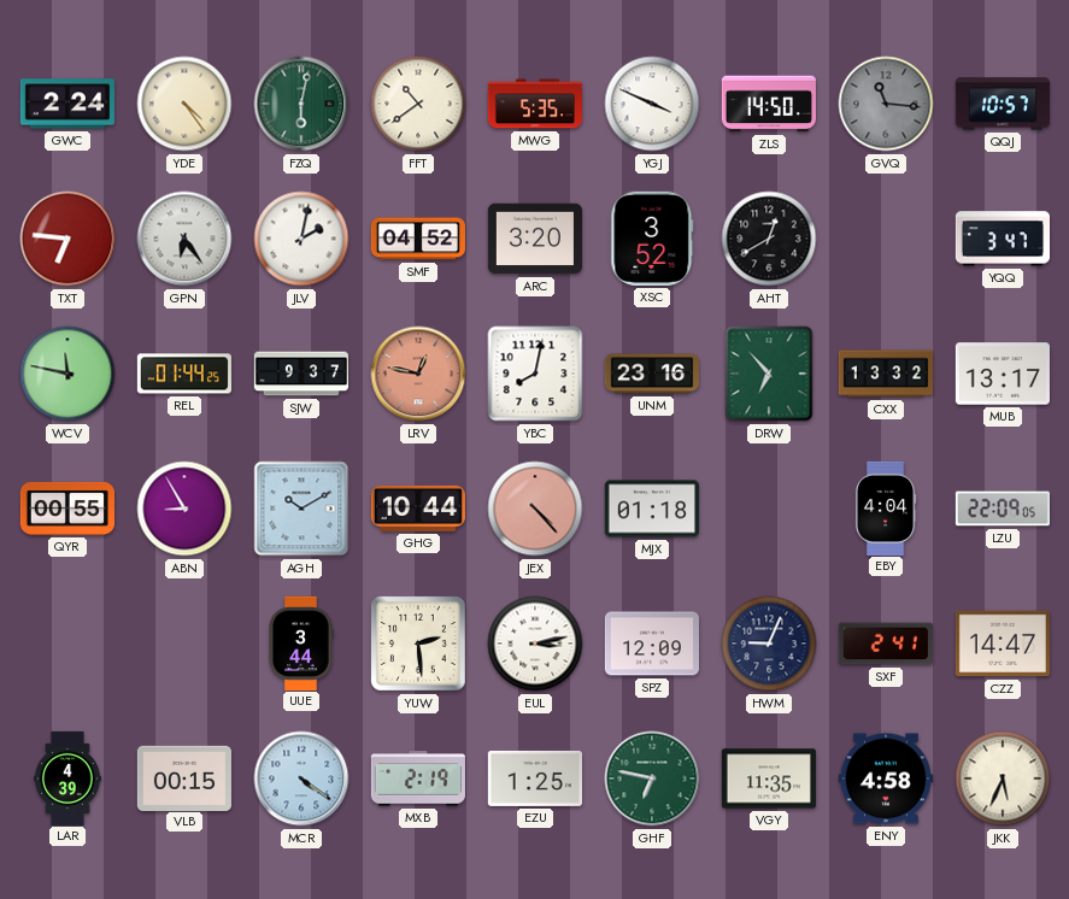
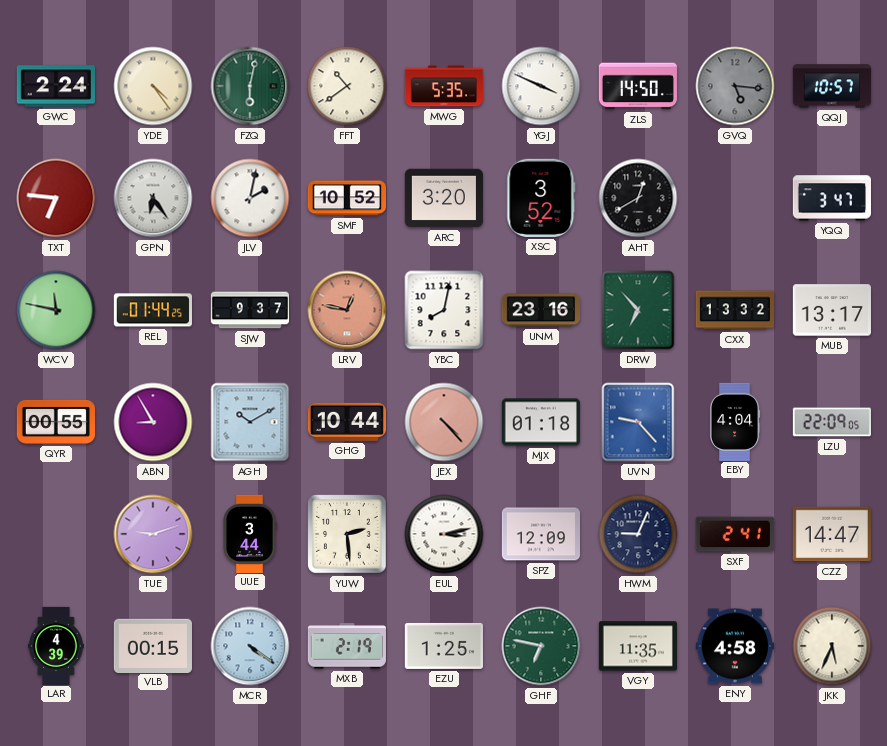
GVQ: 11:16 -> 5:16
SMF: 04:52 -> 10:52
UVN: none -> 9:23
TUE: none -> 9:12
